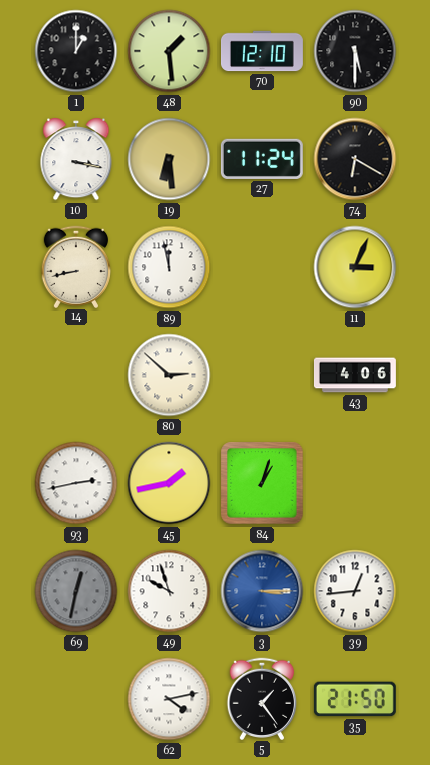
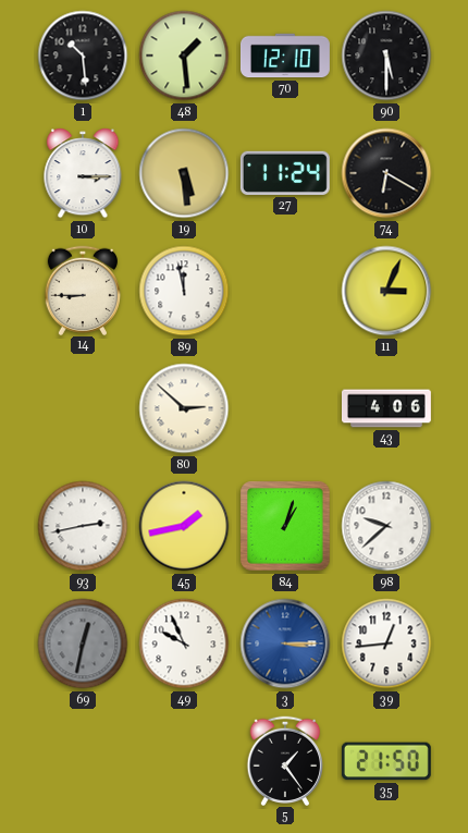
1: 1:00 -> 10:29
10: 3:17 -> 3:15
19: 6:29 -> 5:29
14: 8:43 -> 8:45
98: none -> 9:38
49: 9:57 -> 9:56
62: 4:13 -> none
